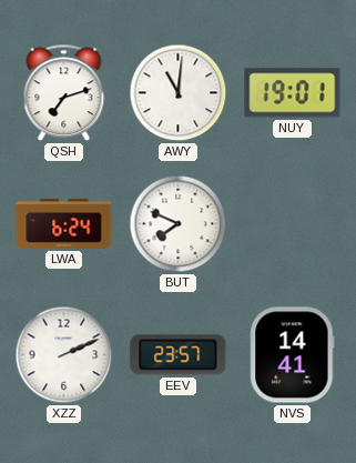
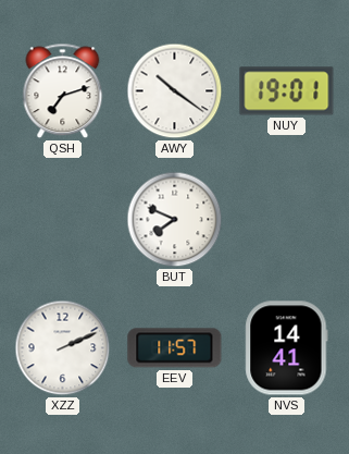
AWY: 11:01 -> 10:21
LWA: 6:24 -> none
EEV: 23:57 -> 11:57
